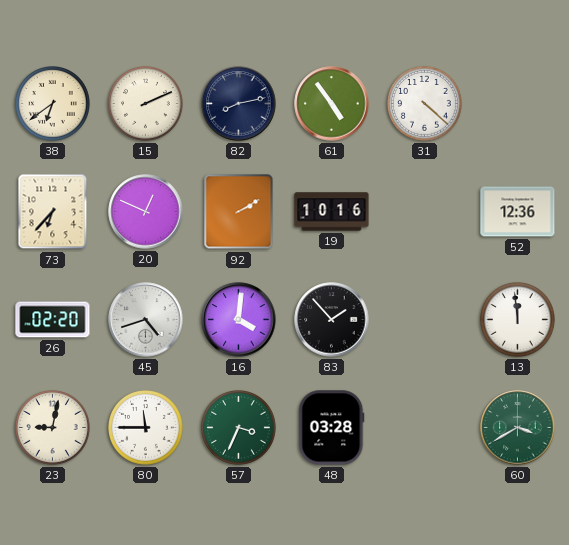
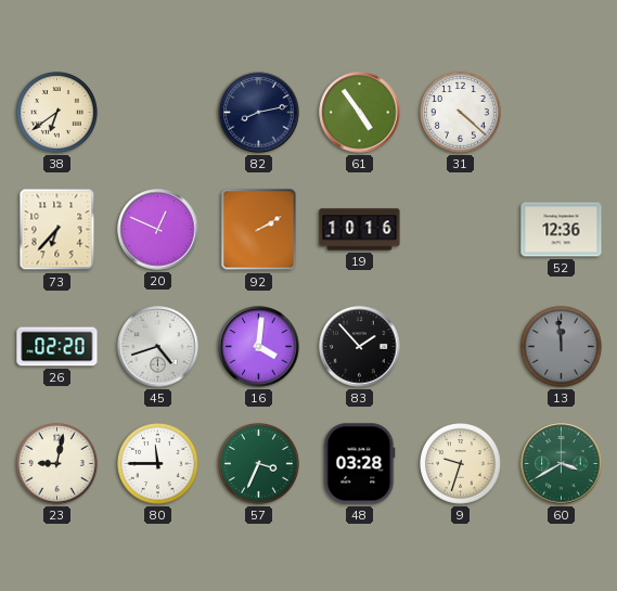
15: 2:11 -> none
13 dial: white -> grey
9: none -> 9:33
